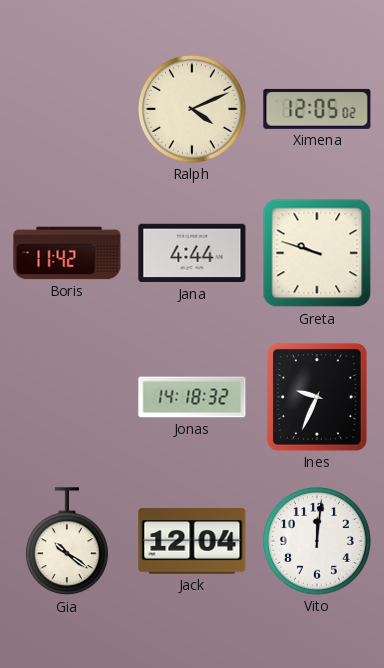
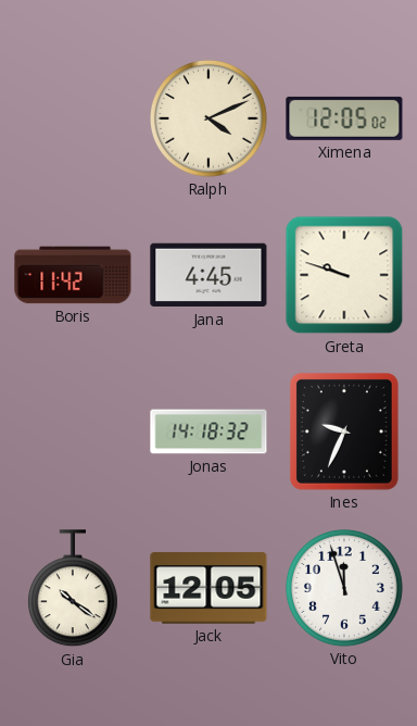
Jana: 4:44 -> 4:45
Jack: 12:04 -> 12:05
Vito: 12:01 -> 11:57
